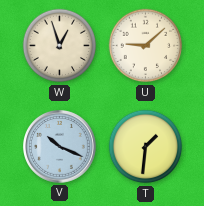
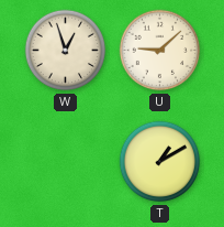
V: 10:19 -> none
T: 1:31 -> 1:10
